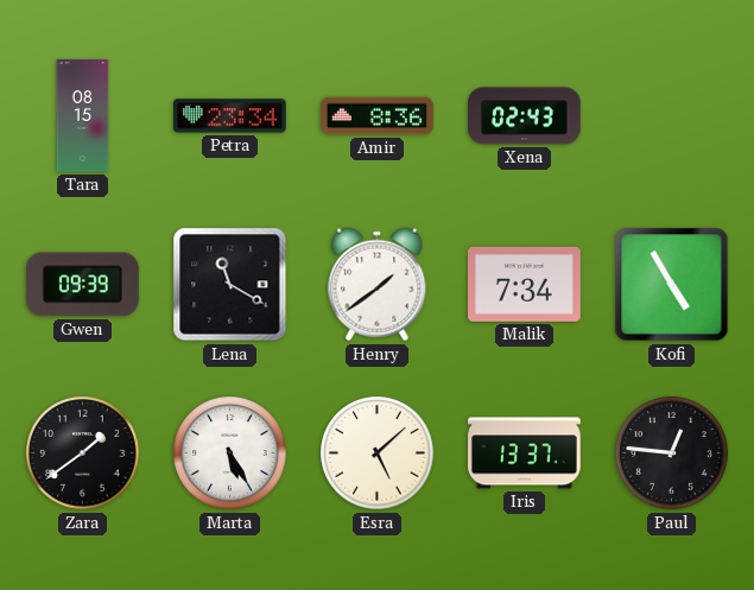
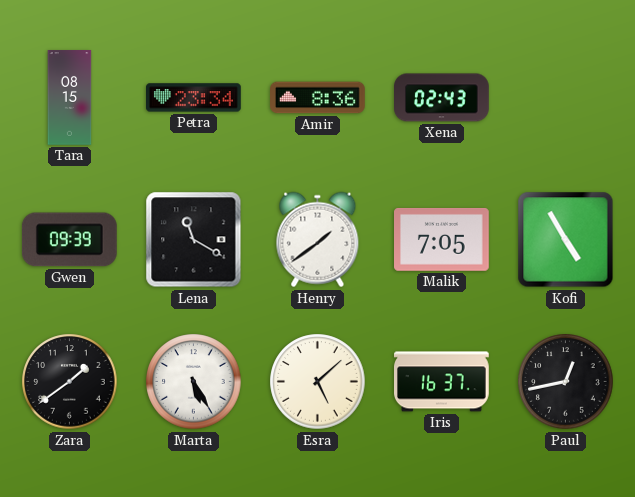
Malik: 7:34 -> 7:05
Iris: 13:37 -> 16:37
Paul: 12:46 -> 12:43
